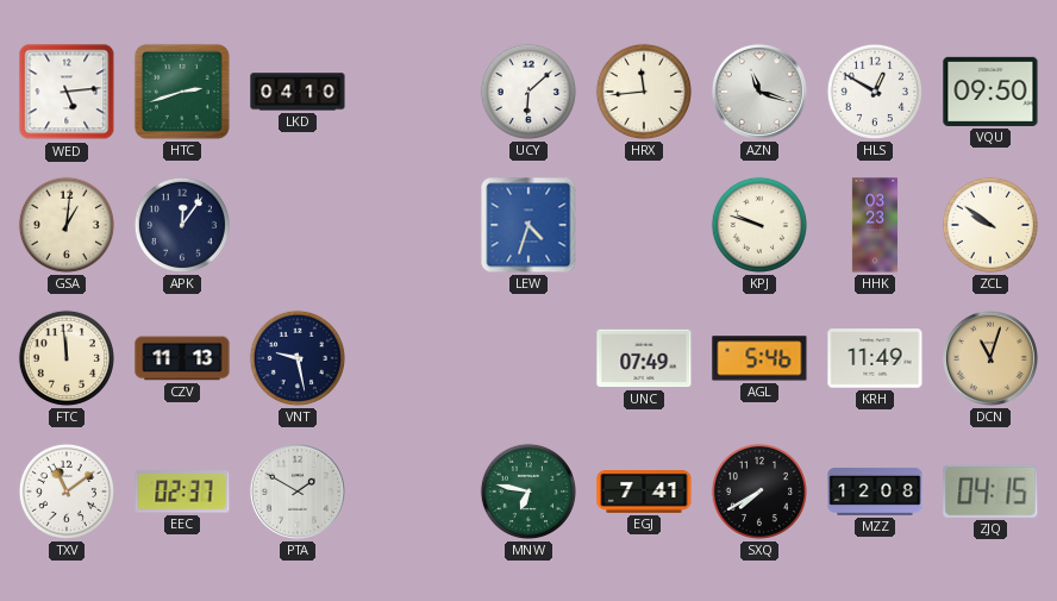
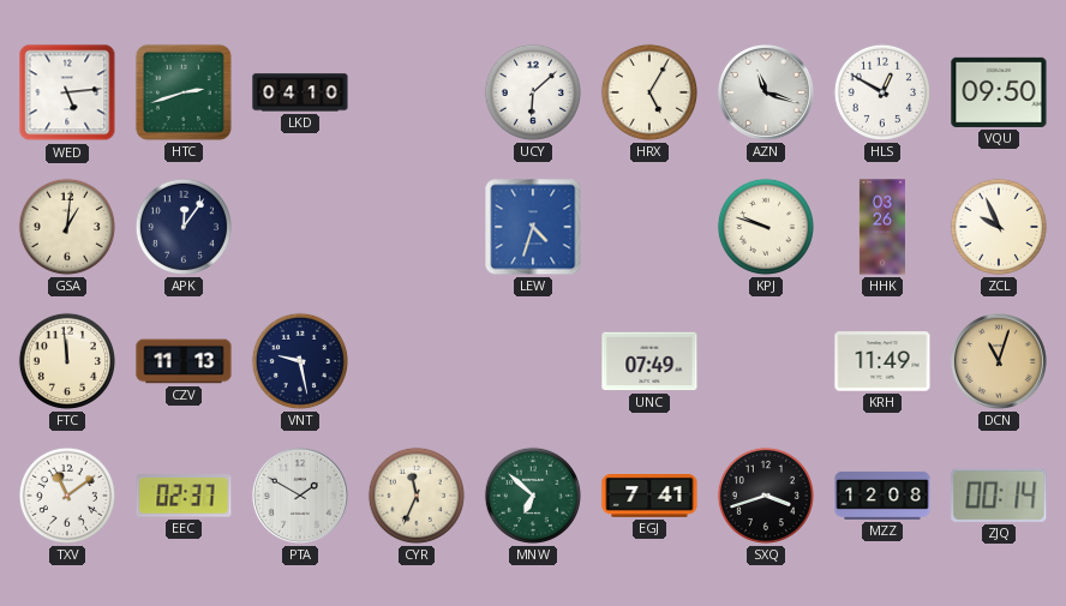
HRX: 11:44 -> 5:05
HHK: 03:23 -> 03:26
ZCL: 9:51 -> 9:56
AGL: 5:46 -> none
CYR: none -> 11:34
MNW: 6:47 -> 6:52
SXQ: 7:40 -> 3:42
ZJQ: 04:15 -> 00:14
